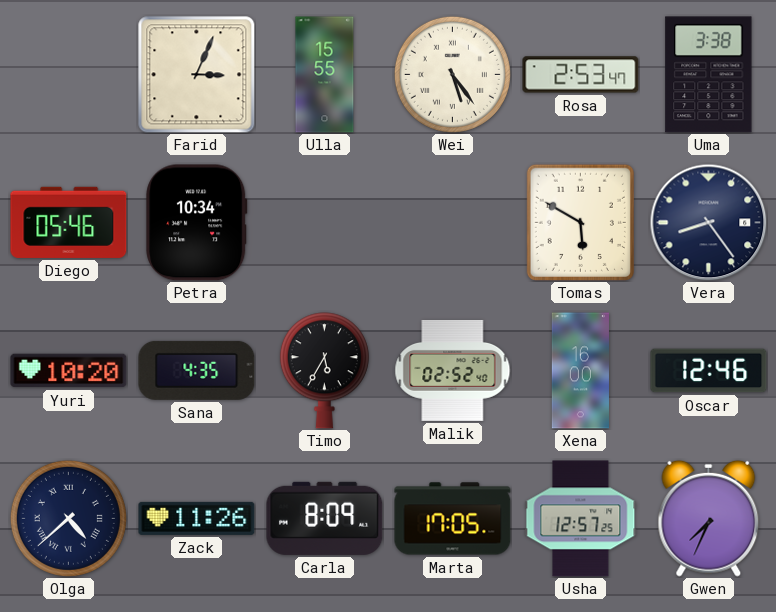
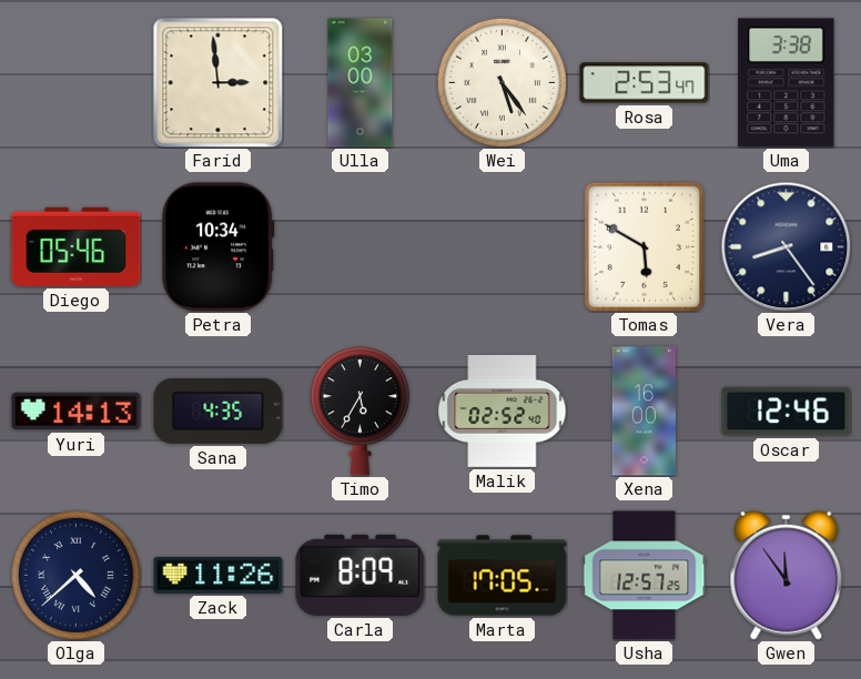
Farid: 3:04 -> 2:59
Ulla: 15:55 -> 03:00
Yuri: 10:20 -> 14:13
Gwen: 7:34 -> 11:54
